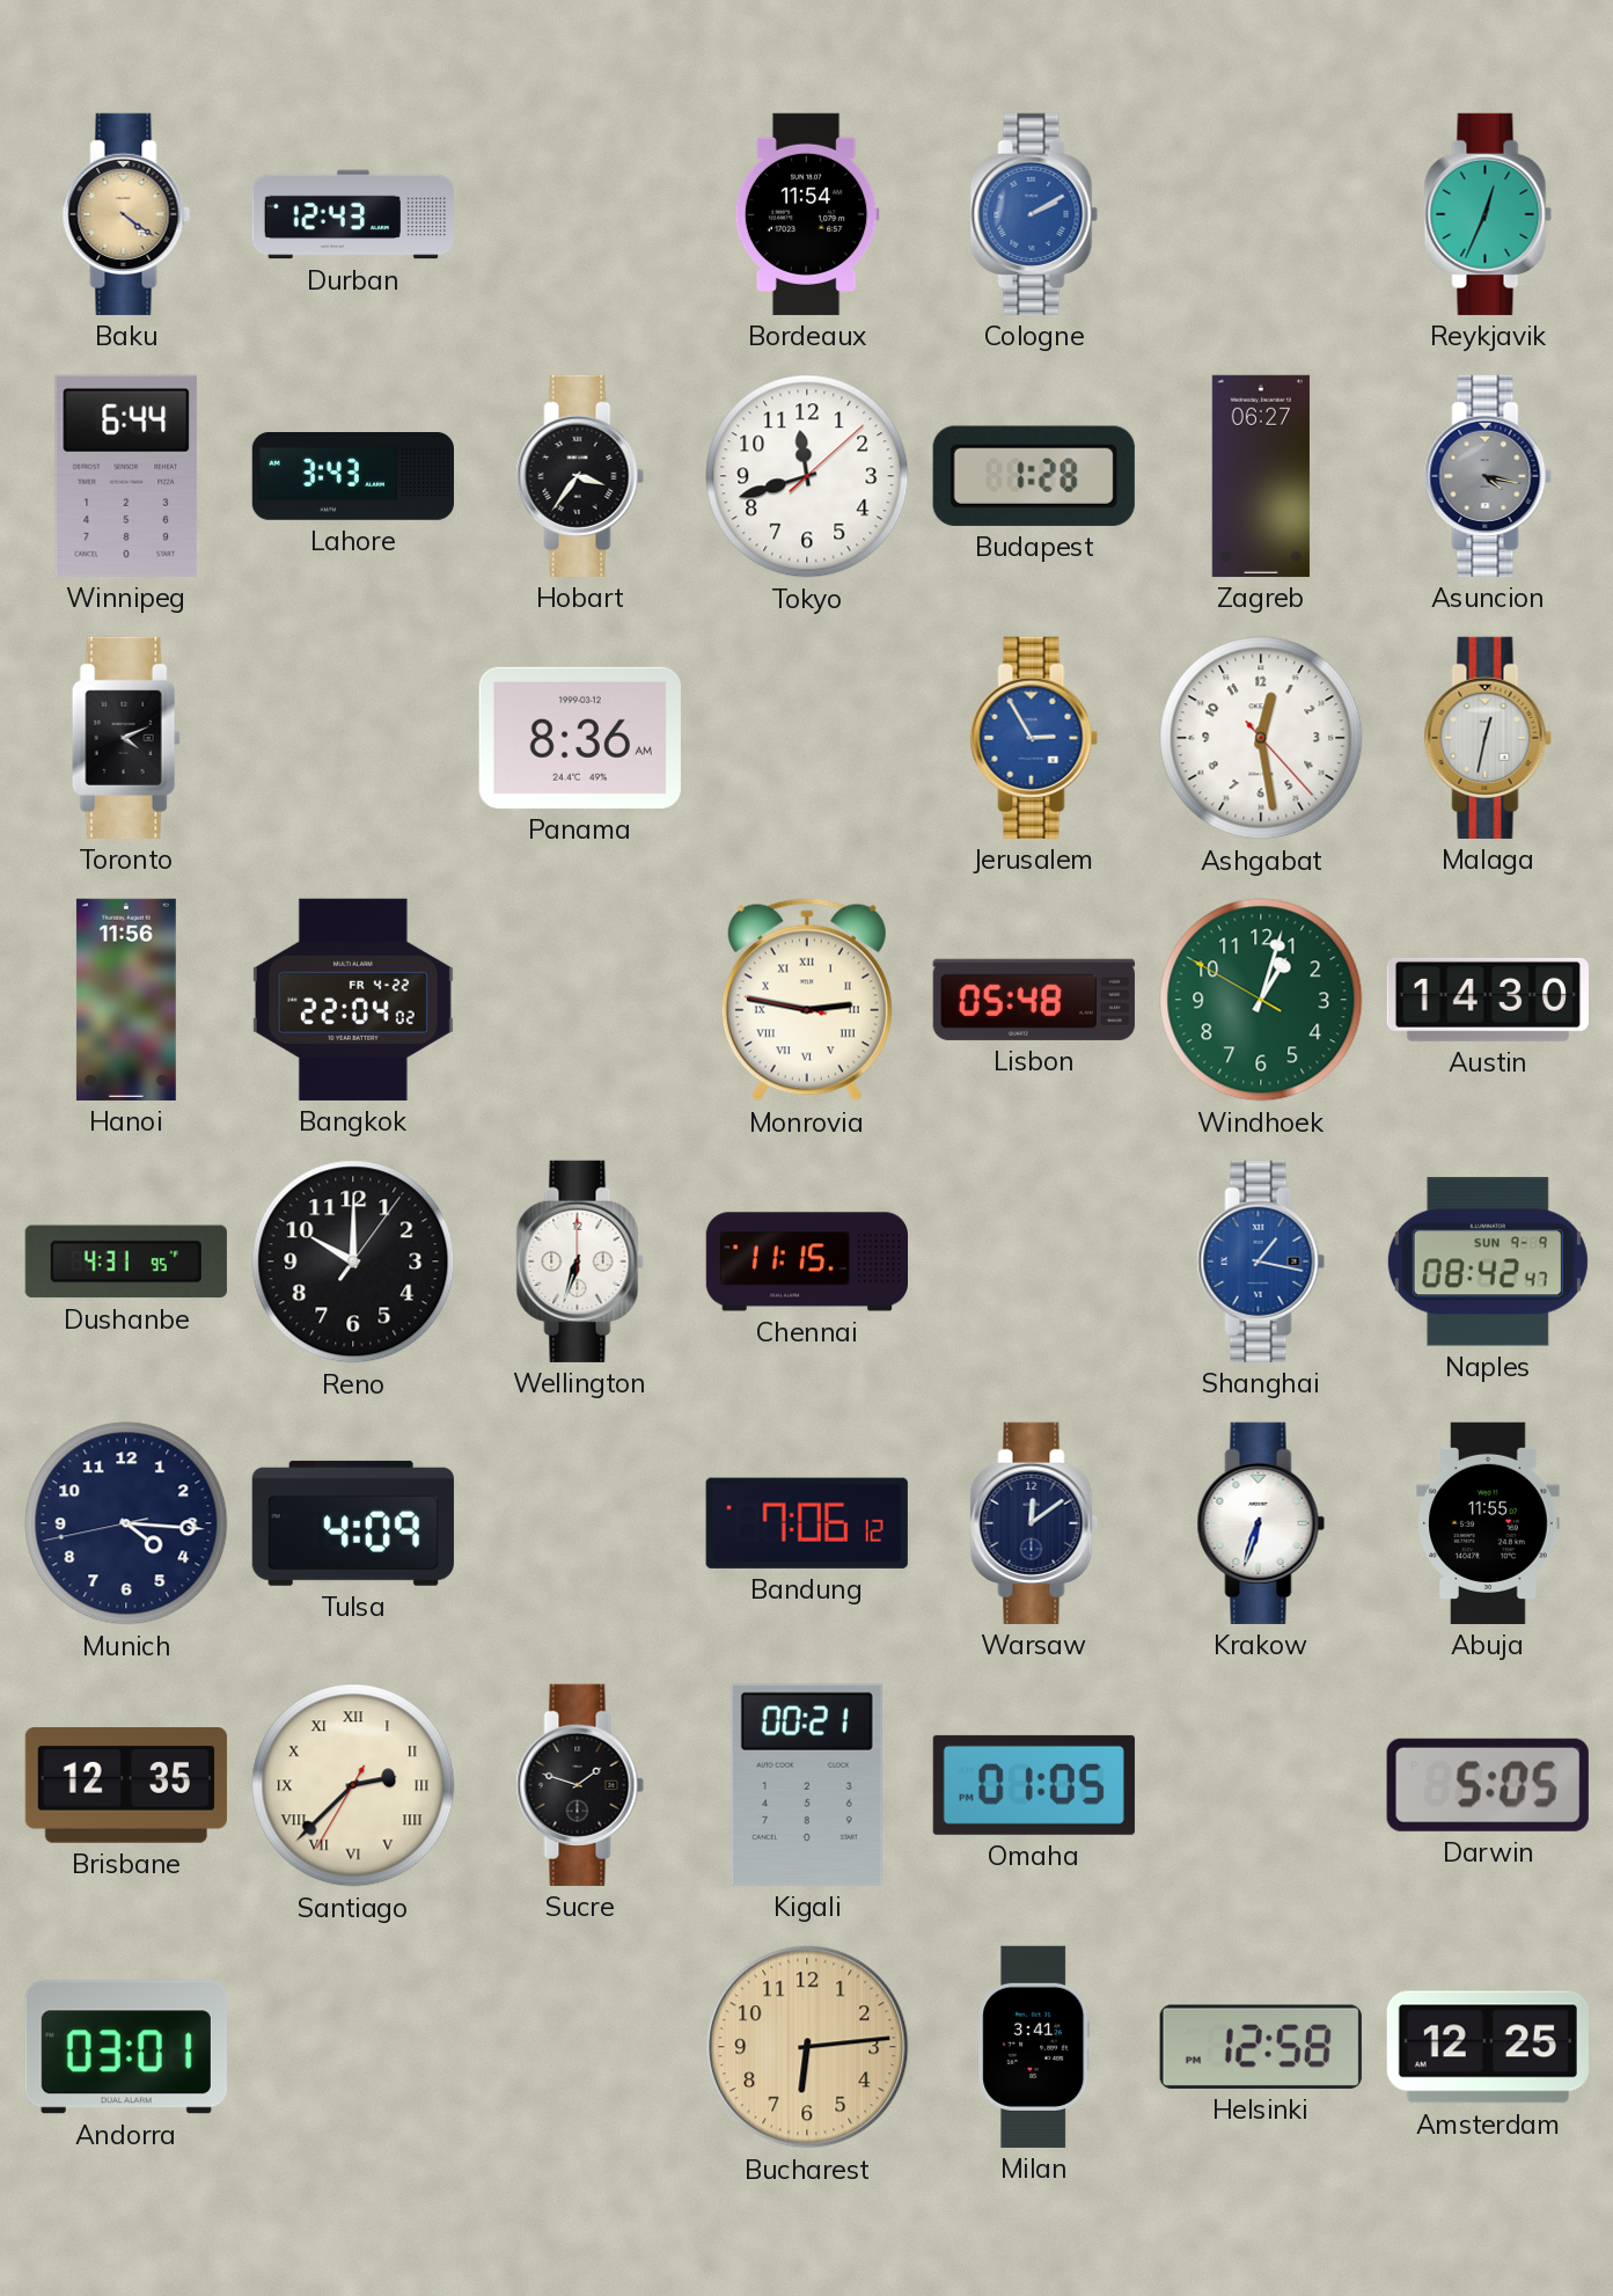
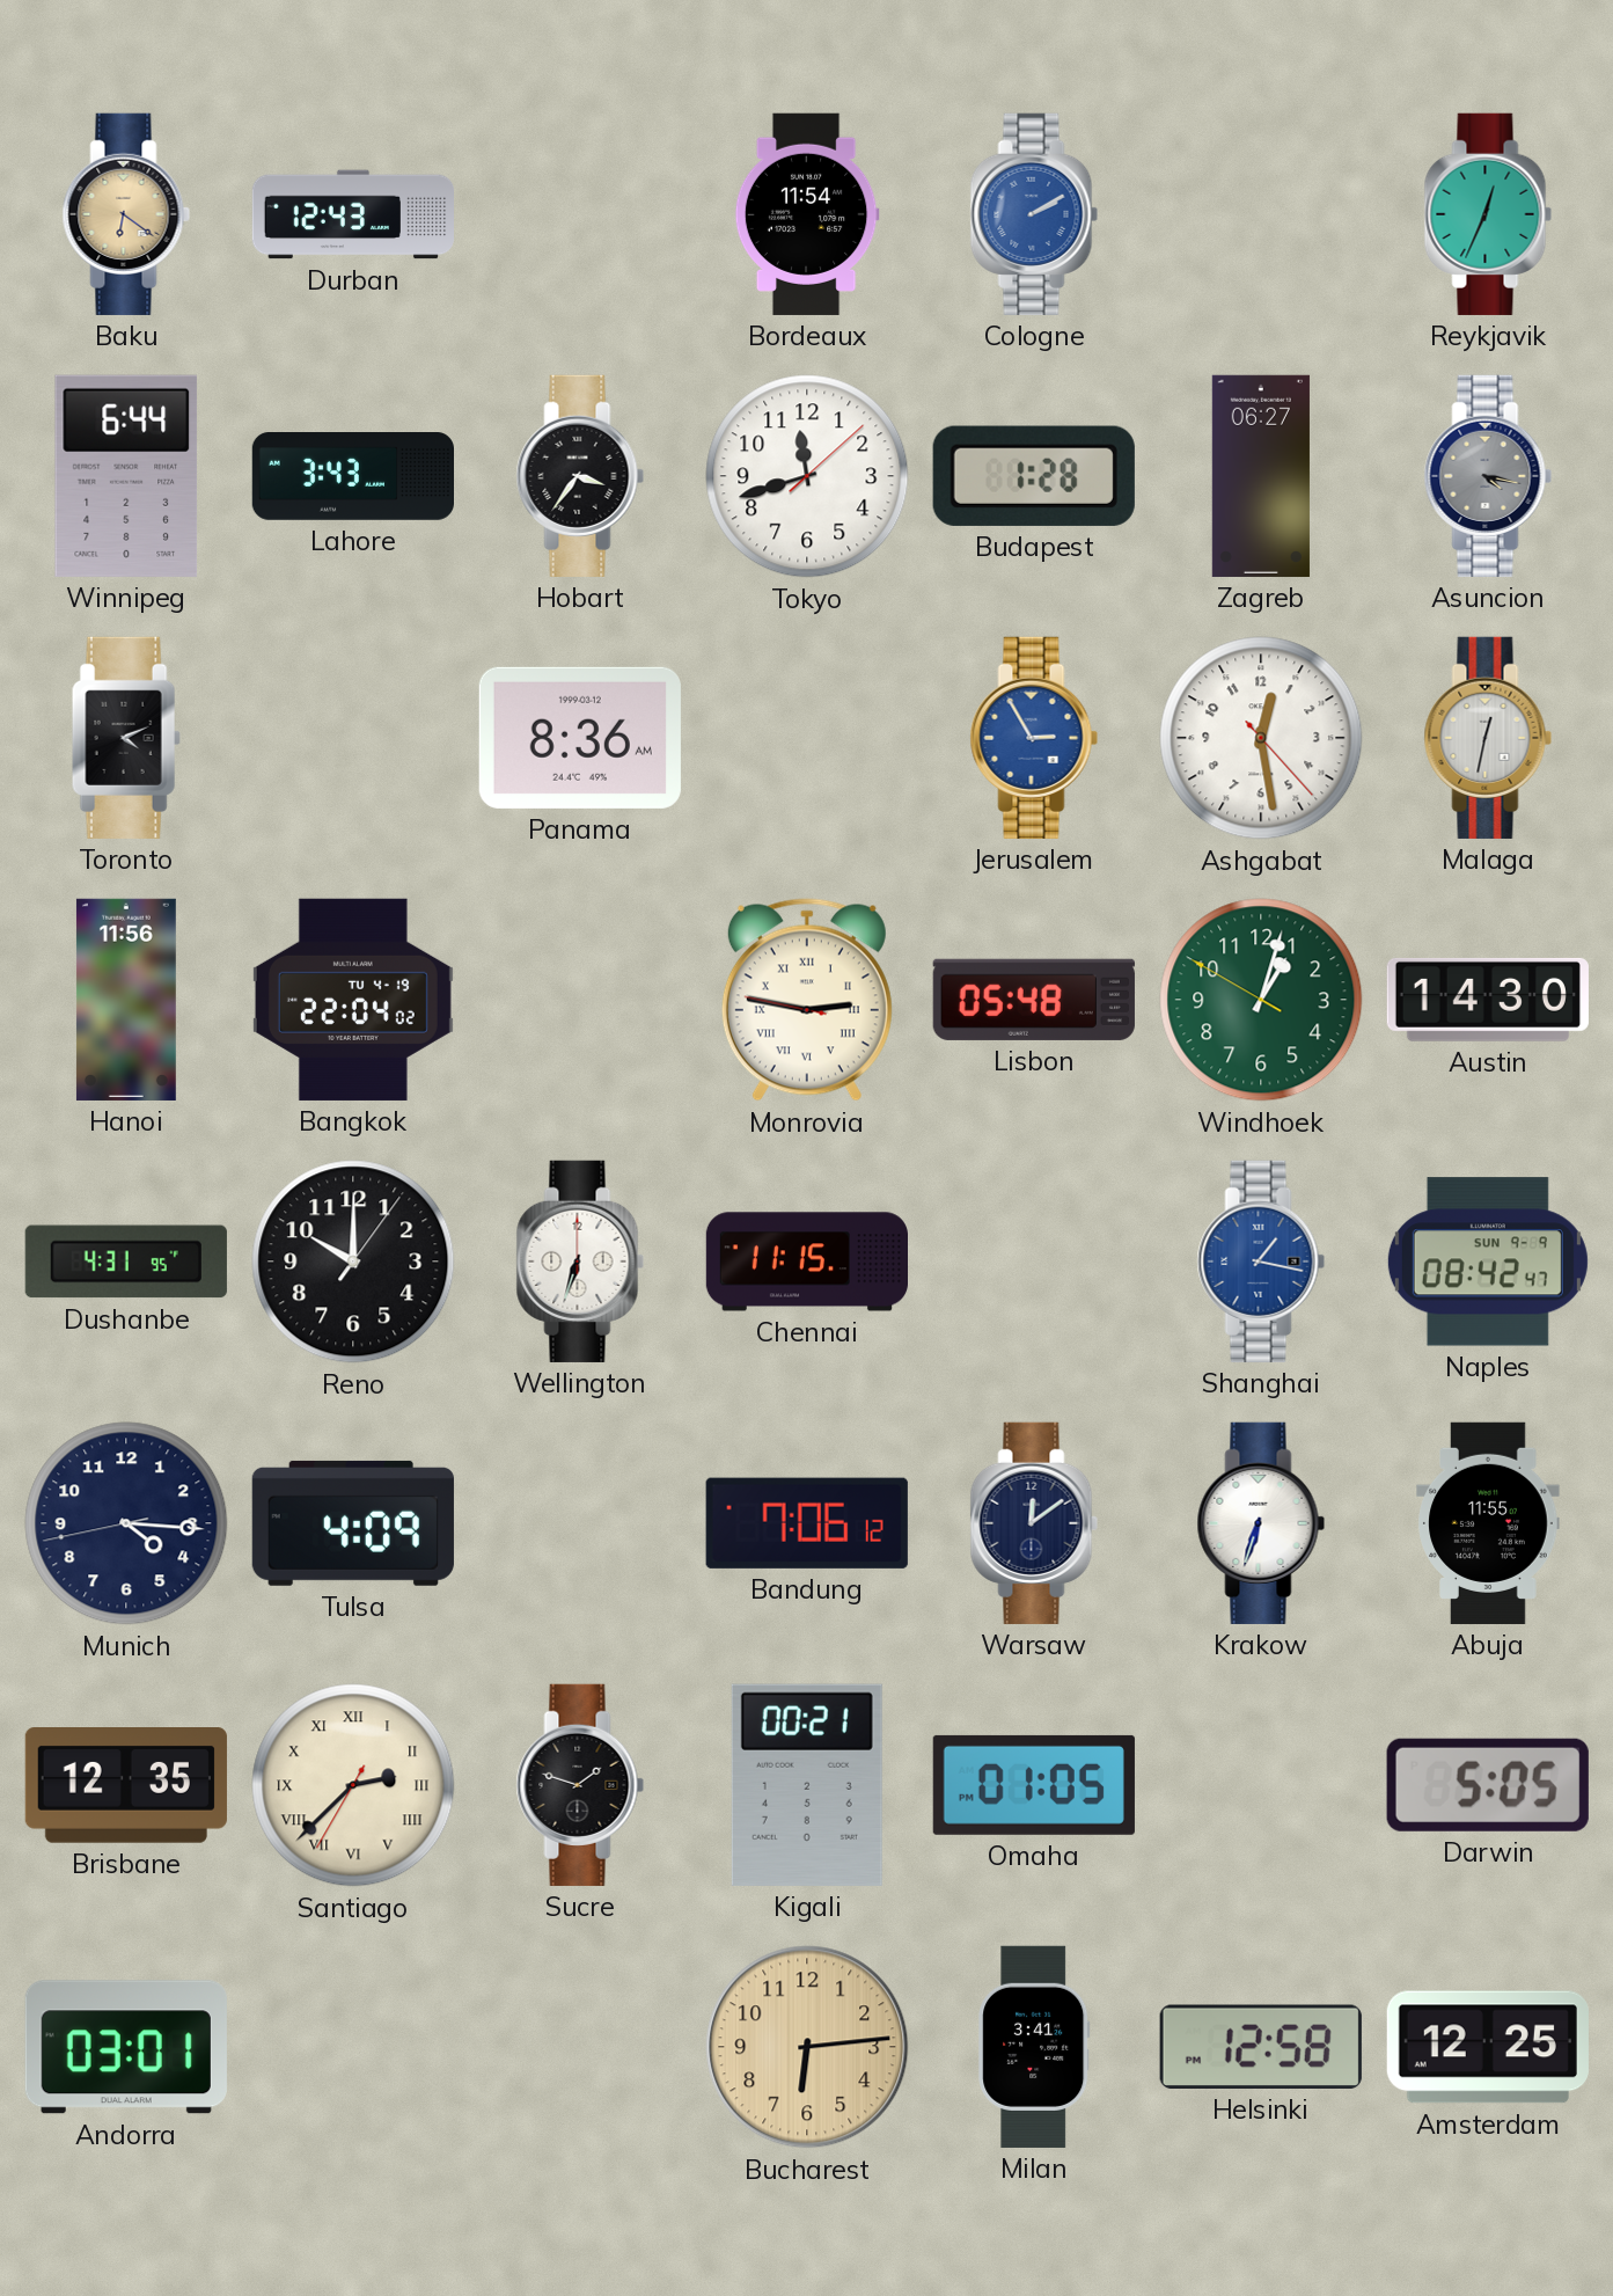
Baku: 4:21 -> 6:21
Bangkok date: FR 4-22 -> TU 4-19
